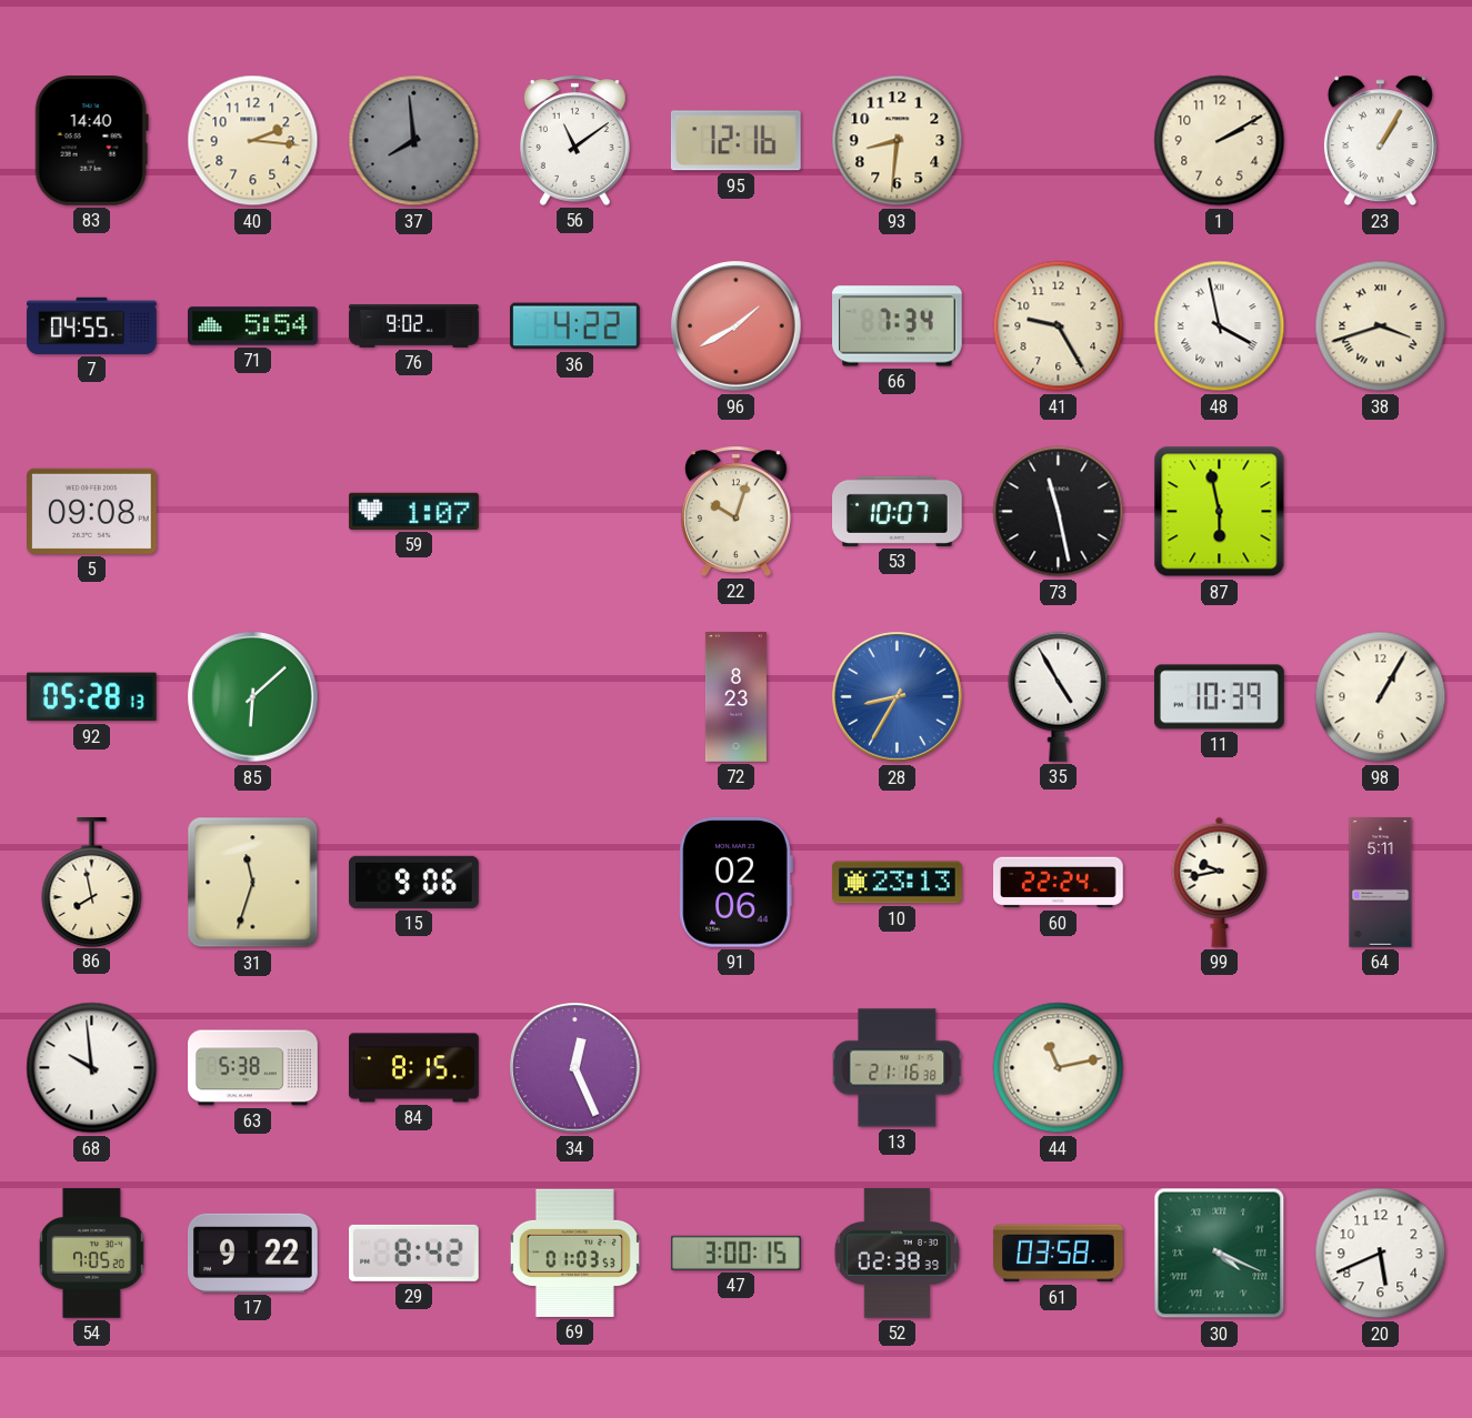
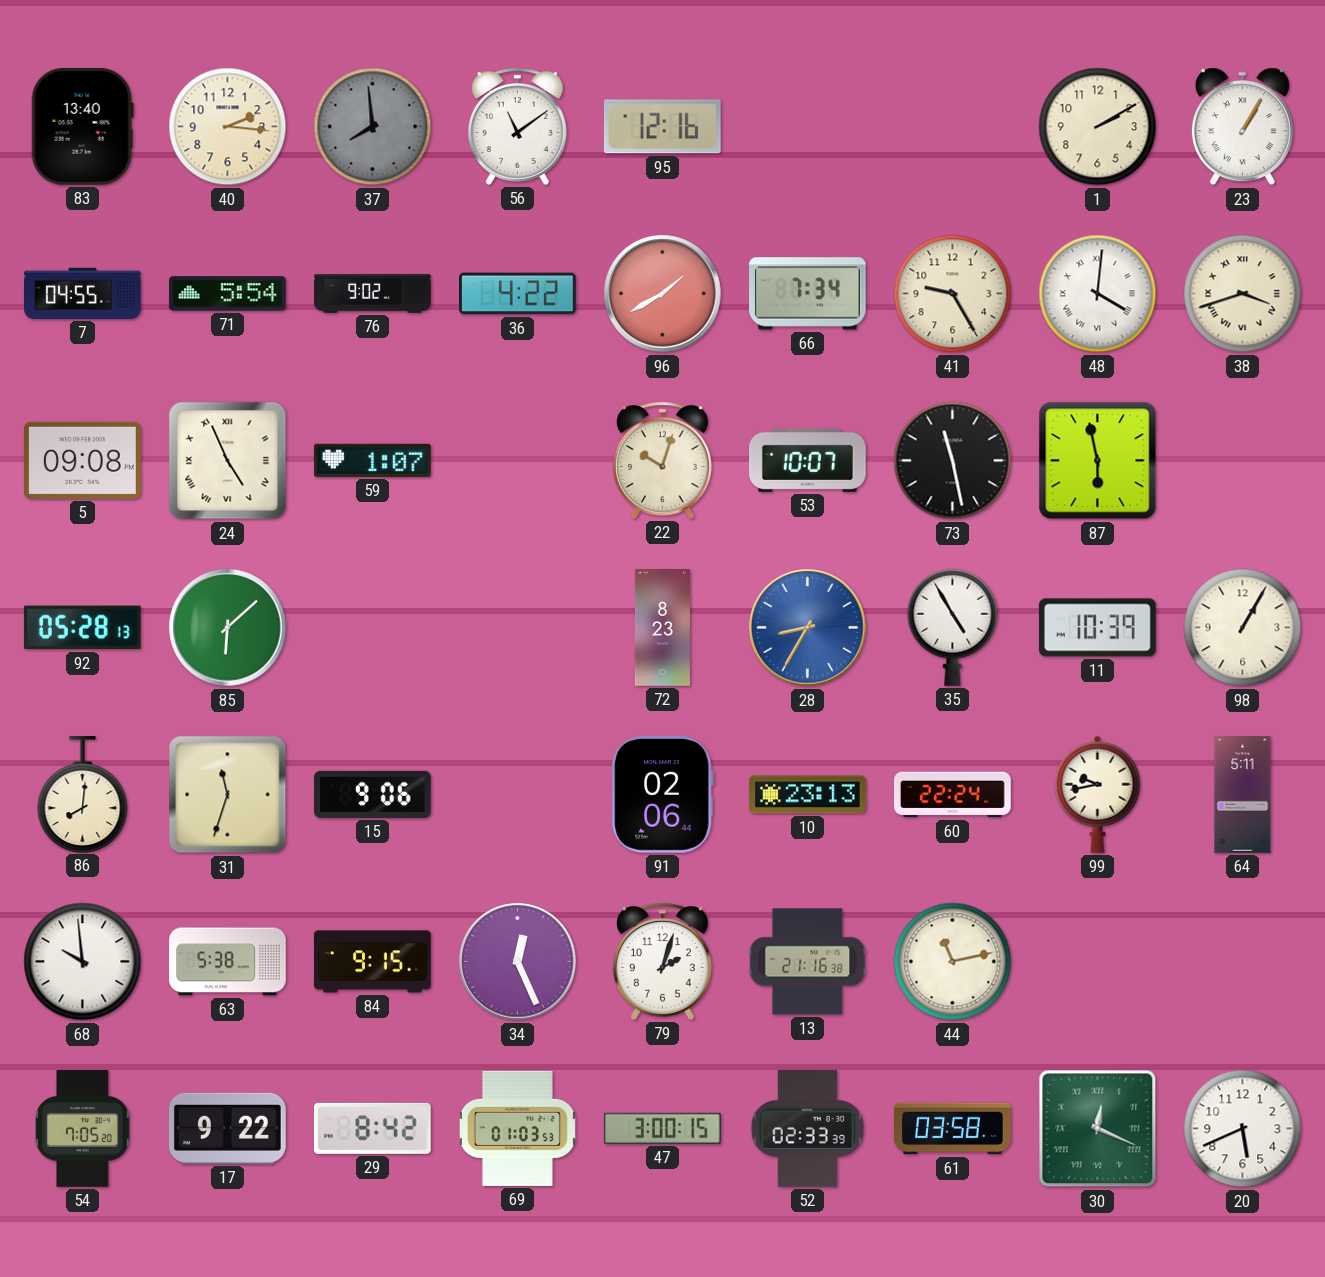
83: 14:40 -> 13:40
93: 8:31 -> none
48: 3:58 -> 4:01
24: none -> 4:56
86: 7:58 -> 8:01
84: 8:15 -> 9:15
79: none -> 2:03
52: 02:38 -> 02:33
30: 4:19 -> 12:19
